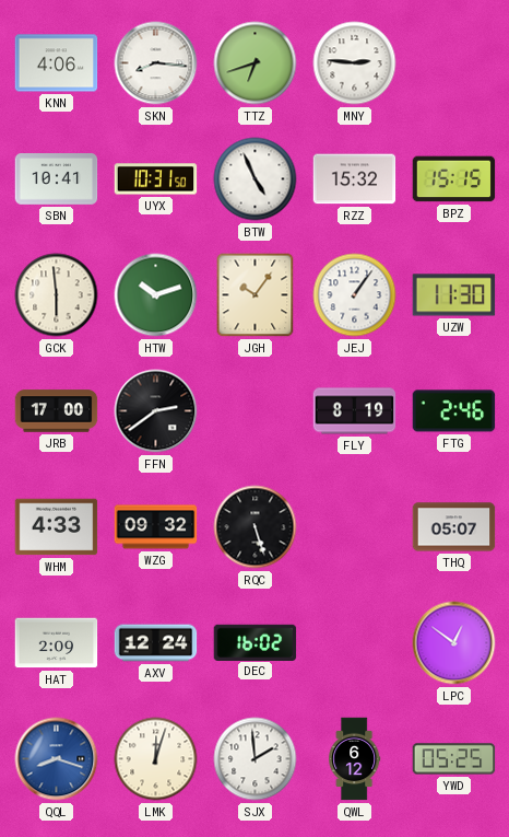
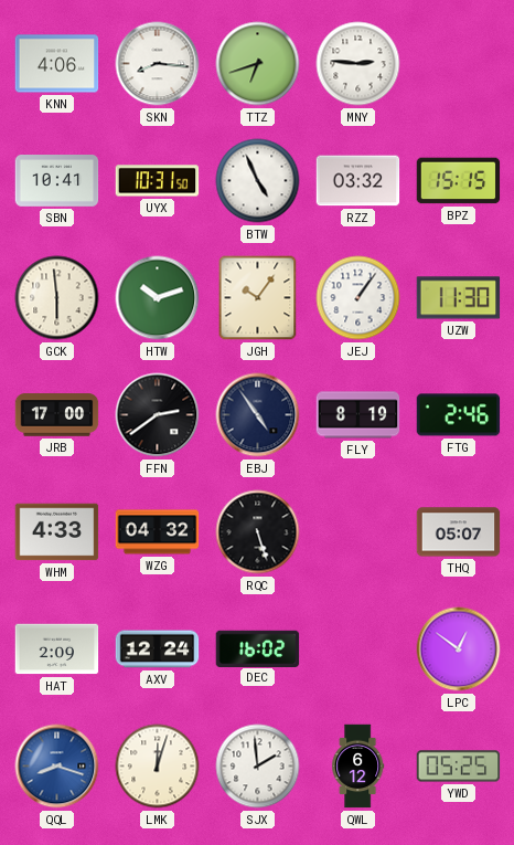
RZZ: 15:32 -> 03:32
EBJ: none -> 4:54
WZG: 09:32 -> 04:32
